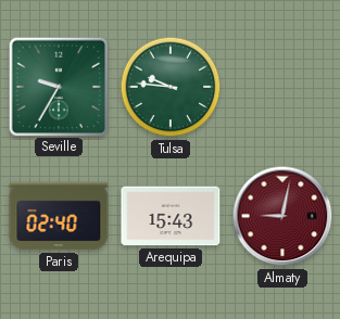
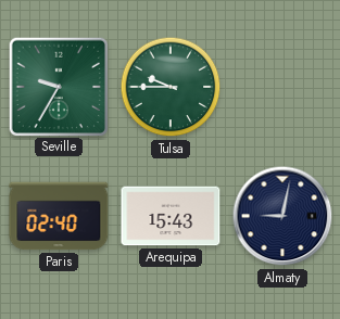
Tulsa: 9:46 -> 9:45
Almaty dial: burgundy -> navy
